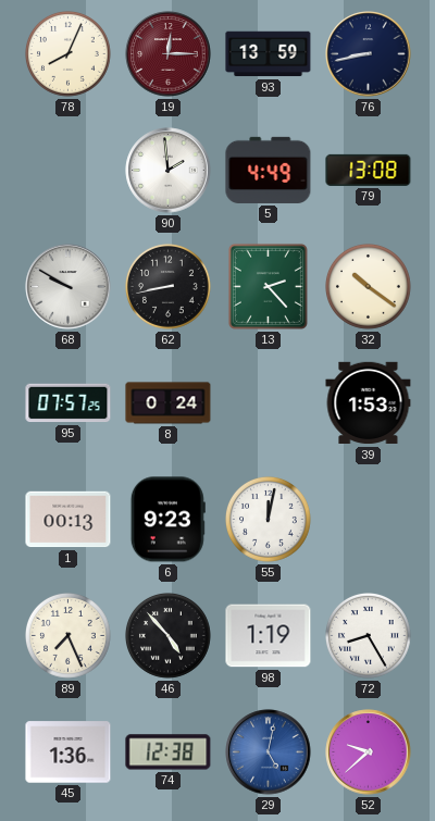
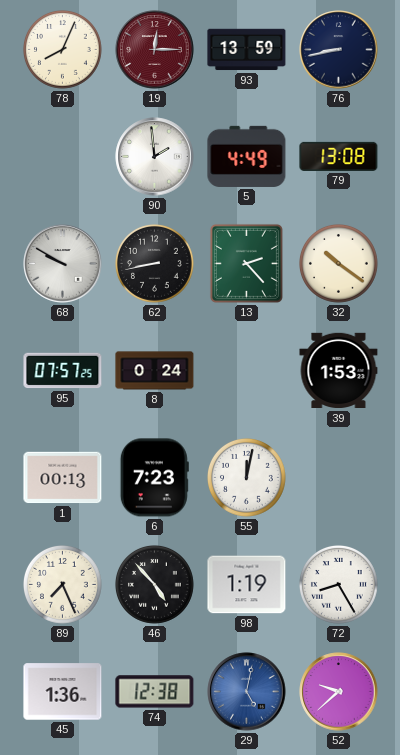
6: 9:23 -> 7:23
